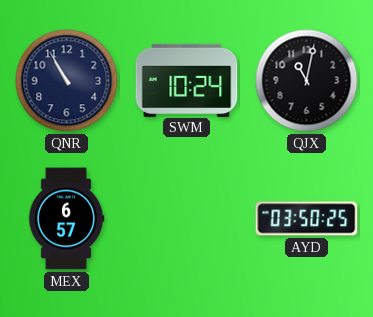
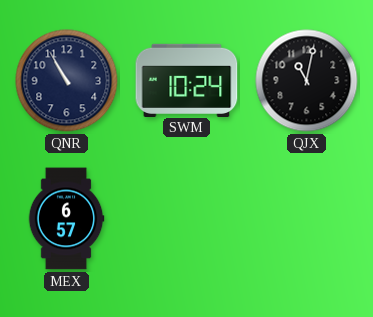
AYD: 03:50 -> none
